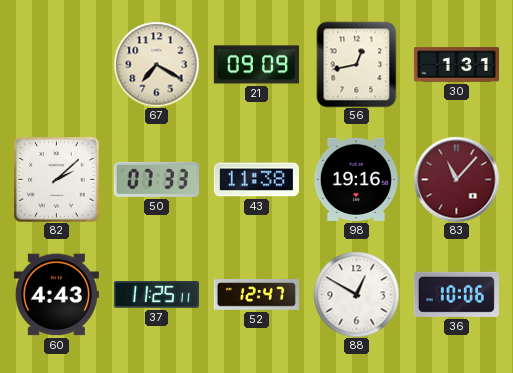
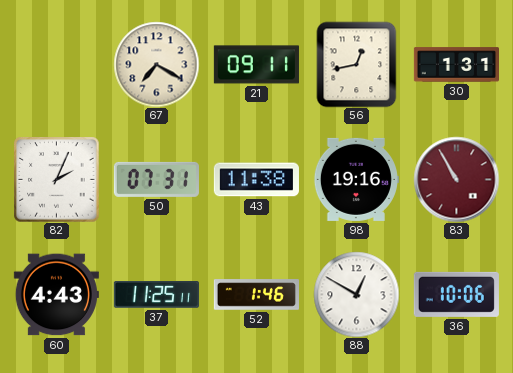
21: 09:09 -> 09:11
82: 2:08 -> 2:04
50: 07:33 -> 07:31
83: 11:07 -> 10:55
52: 12:47 -> 1:46
